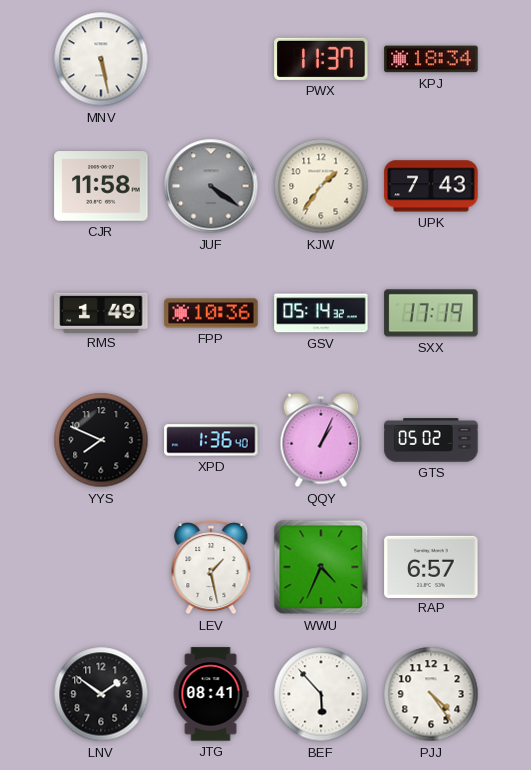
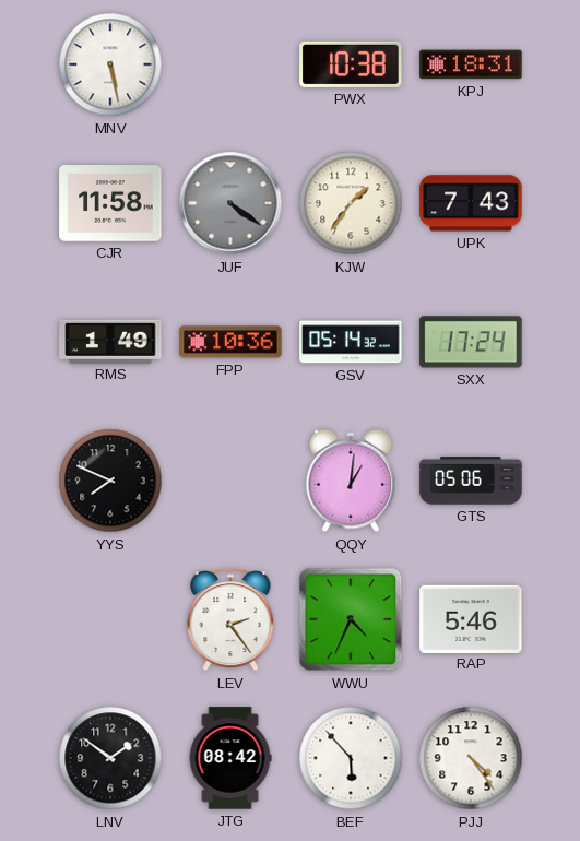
PWX: 11:37 -> 10:38
KPJ: 18:34 -> 18:31
SXX: 17:19 -> 17:24
XPD: 1:36 -> none
QQY: 1:04 -> 1:01
GTS: 05:02 -> 05:06
LEV: 1:28 -> 2:24
RAP: 6:57 -> 5:46
JTG: 08:41 -> 08:42
